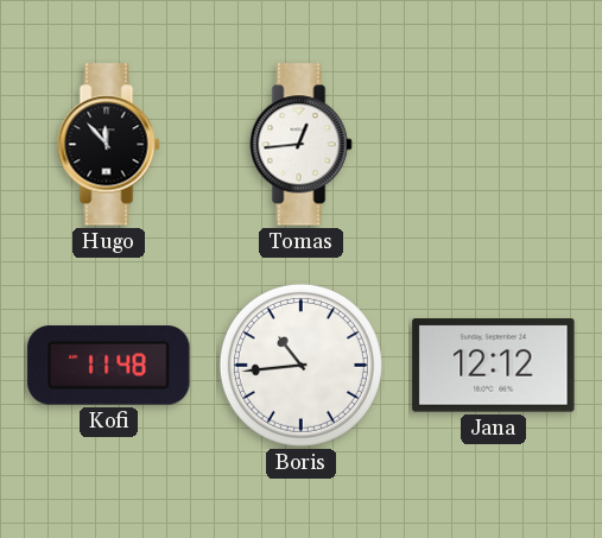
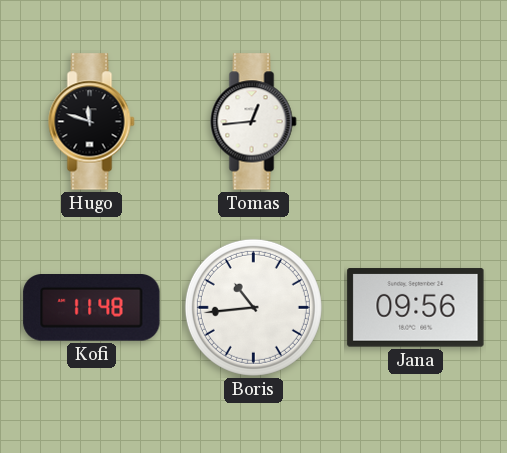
Hugo: 11:53 -> 11:48
Jana: 12:12 -> 09:56
